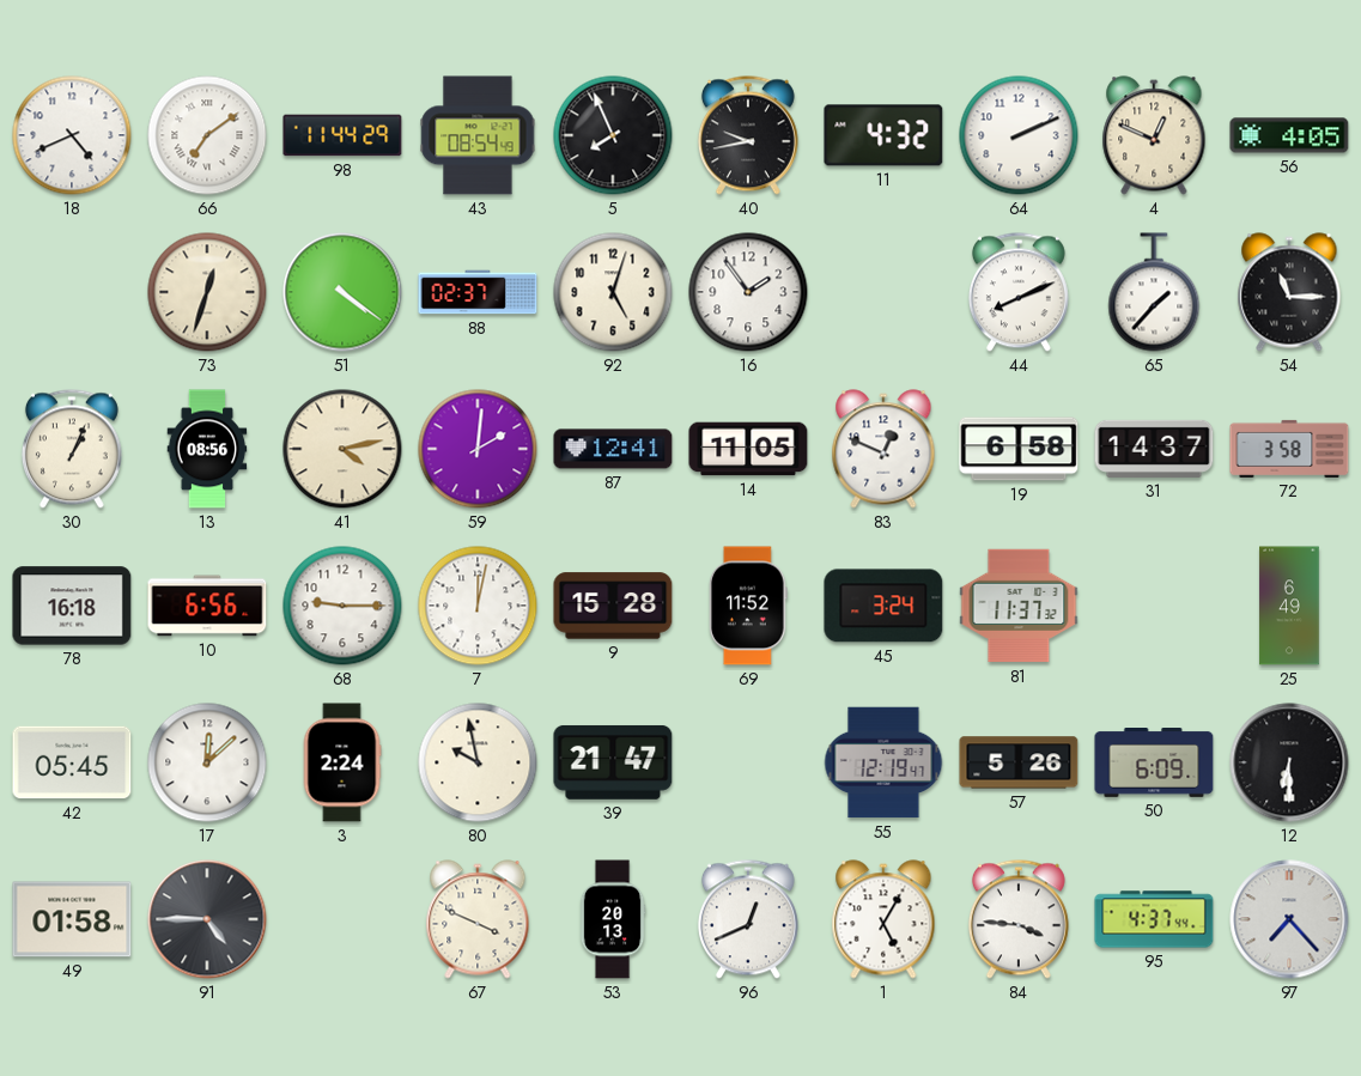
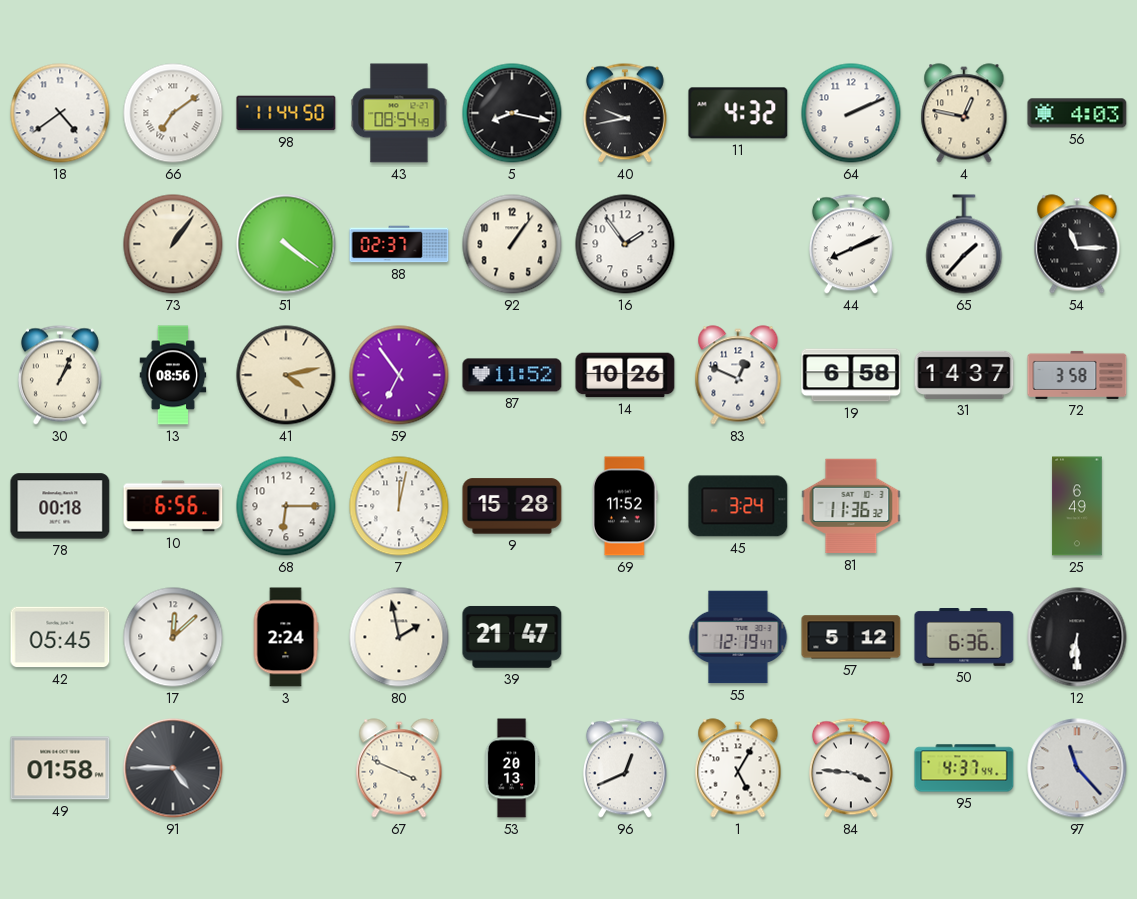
18: 4:41 -> 4:39
98: 11:44:29 -> 11:44:50
5: 7:56 -> 8:17
4: 12:49 -> 12:47
56: 4:05 -> 4:03
73: 12:33 -> 1:06
92: 5:03 -> 1:06
59: 2:01 -> 6:54
87: 12:41 -> 11:52
14: 11:05 -> 10:26
78: 16:18 -> 00:18
68: 9:15 -> 6:15
81: 11:37 -> 11:36
80: 9:58 -> 1:58
57: 5:26 -> 5:12
50: 6:09 -> 6:36
97: 7:23 -> 11:23
